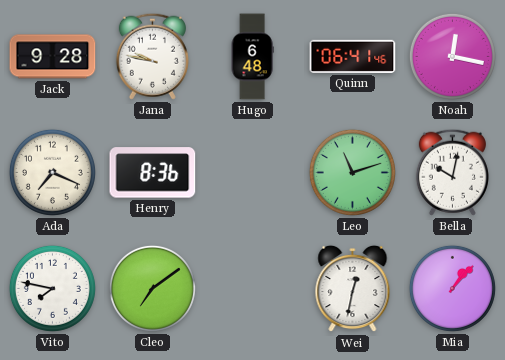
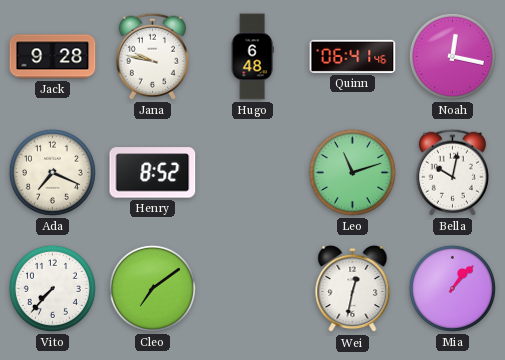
Henry: 8:36 -> 8:52
Vito: 7:47 -> 7:37
